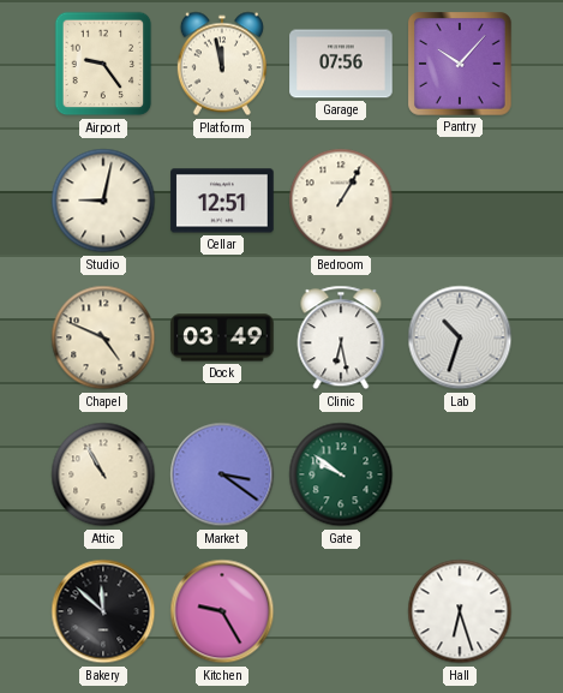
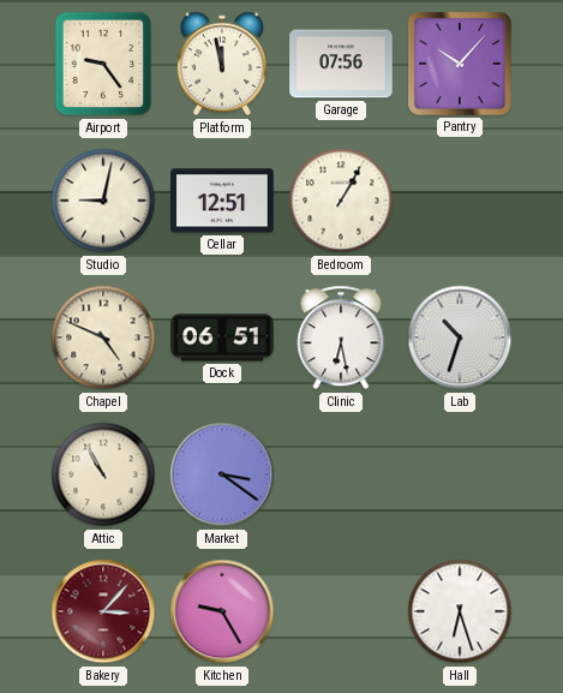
Dock: 03:49 -> 06:51
Gate: 9:51 -> none
Bakery: 11:52 -> 3:07
Bakery dial: black -> burgundy
